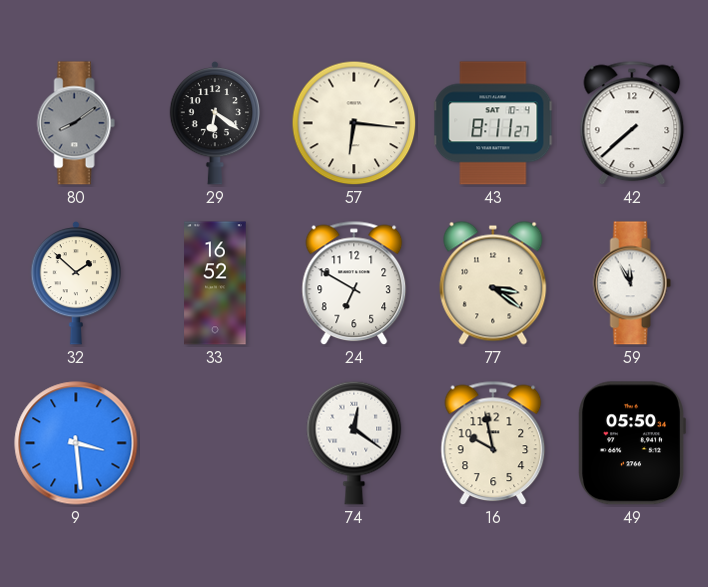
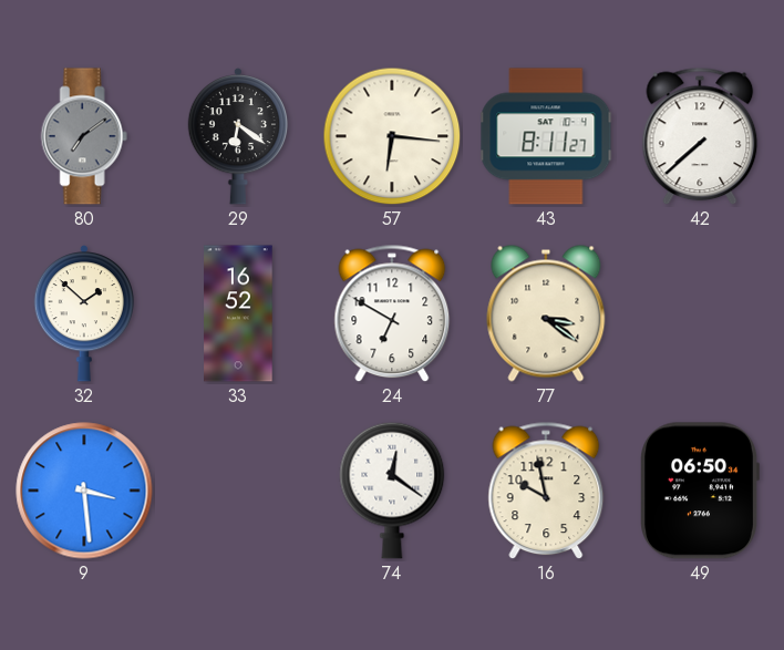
80: 8:09 -> 7:09
59: 11:55 -> none
49: 05:50 -> 06:50
